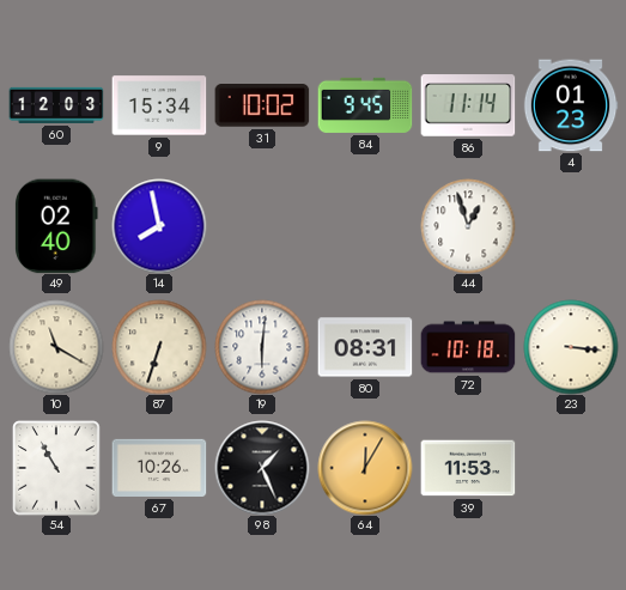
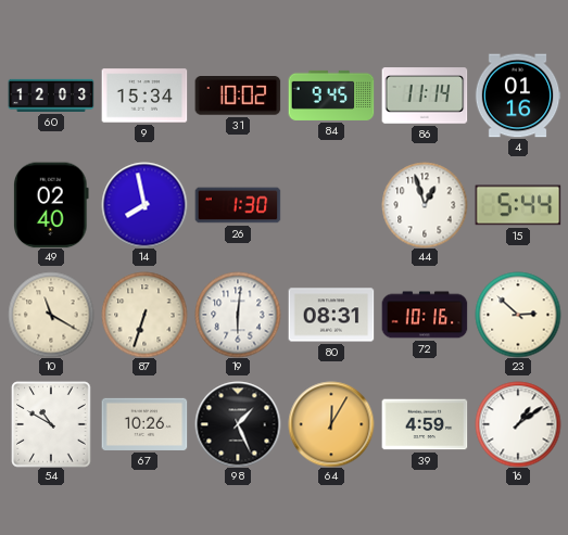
4: 01:23 -> 01:16
26: none -> 1:30
15: none -> 5:44
72: 10:18 -> 10:16
23: 3:16 -> 2:52
54: 10:55 -> 10:50
39: 11:53 -> 4:59
16: none -> 1:09
